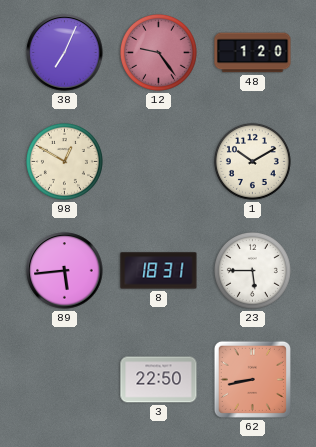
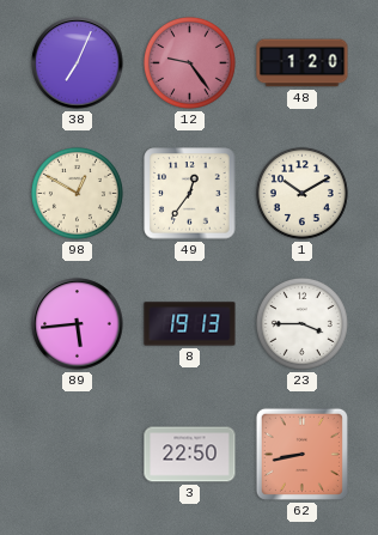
49: none -> 12:36
8: 18:31 -> 19:13
23: 5:45 -> 3:45
